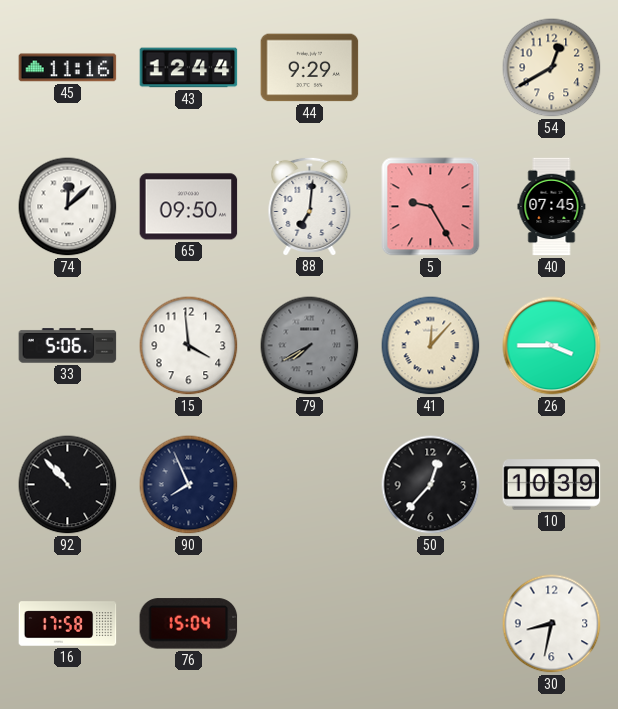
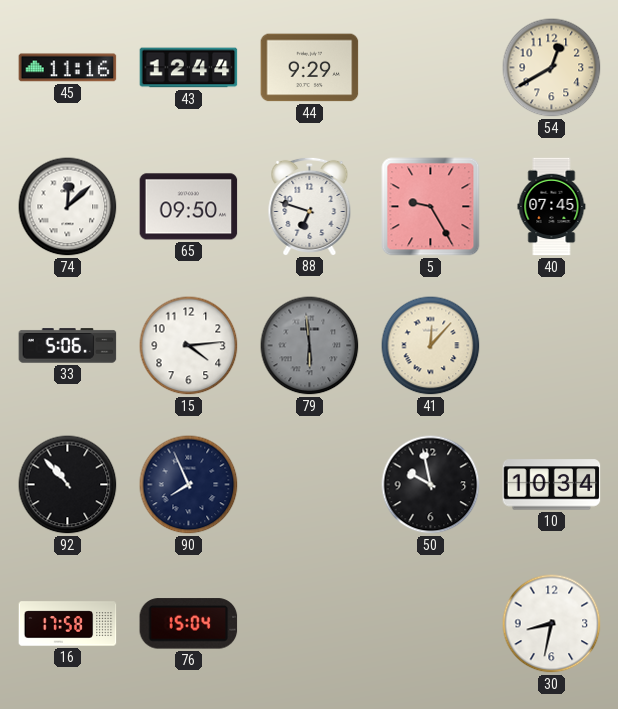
88: 7:01 -> 6:48
15: 3:59 -> 4:14
79: 7:40 -> 5:59
26: 3:45 -> none
50: 12:37 -> 9:58
10: 10:39 -> 10:34
